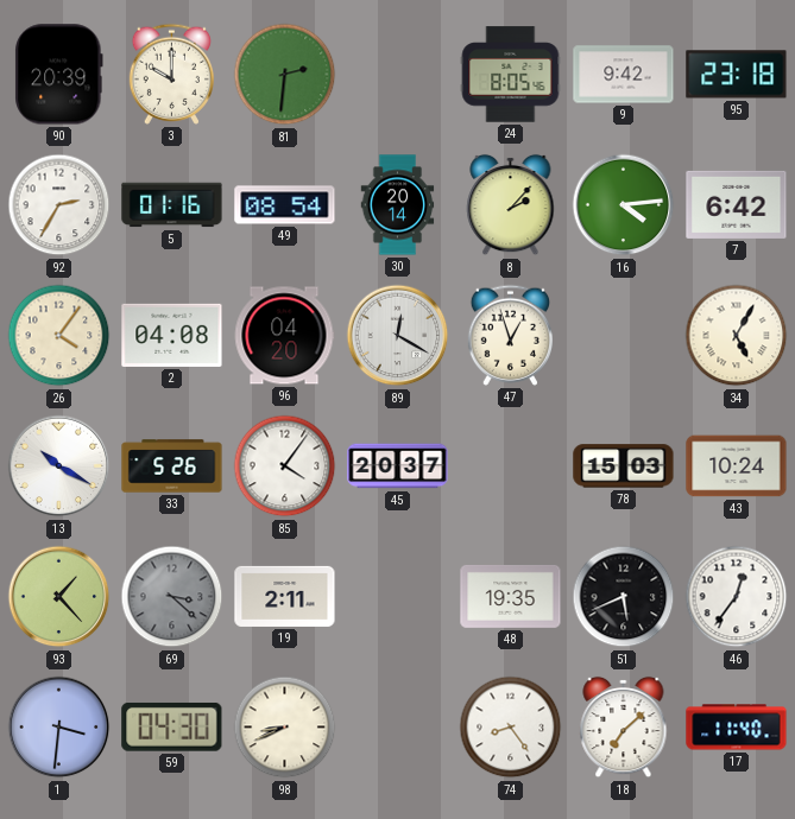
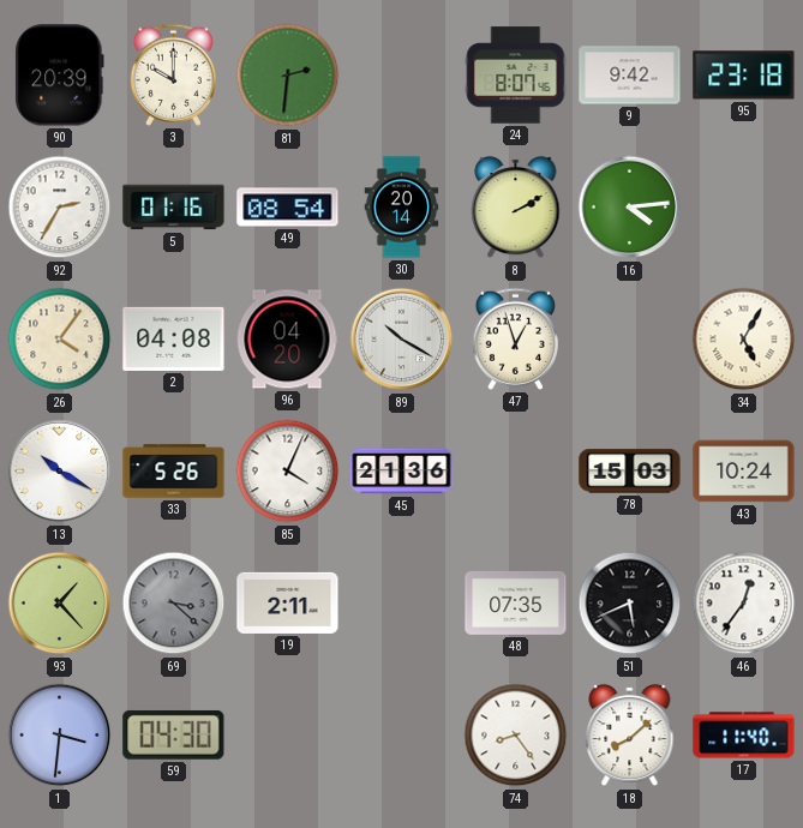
24: 8:05 -> 8:07
8: 2:07 -> 2:10
7: 6:42 -> none
89: 12:20 -> 10:20
85: 4:06 -> 4:04
45: 20:37 -> 21:36
48: 19:35 -> 07:35
98: 8:41 -> none
18: 7:08 -> 8:08
